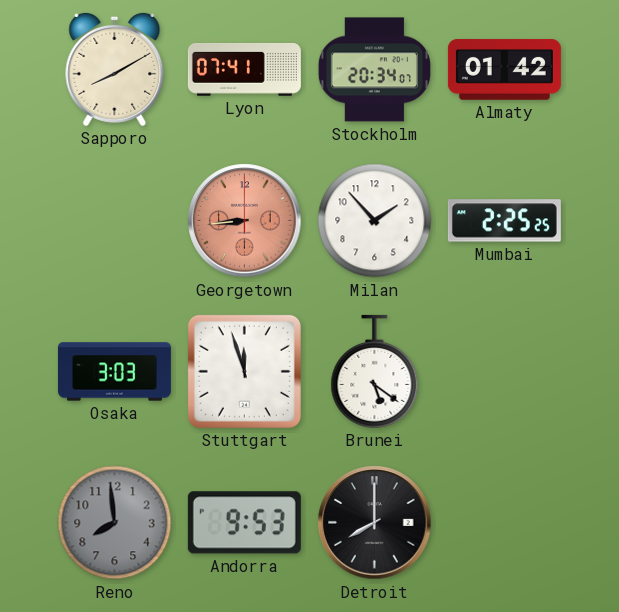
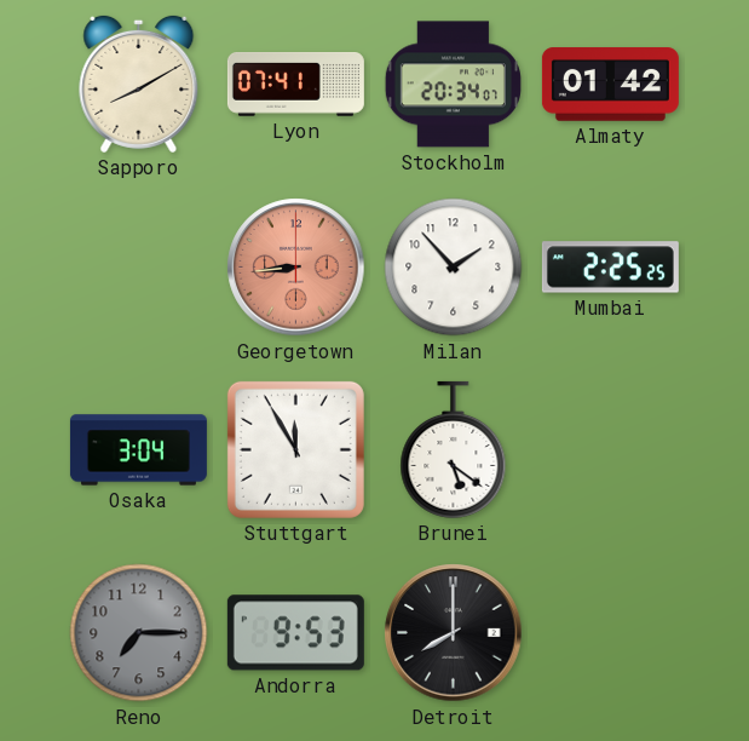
Osaka: 3:03 -> 3:04
Stuttgart: 11:57 -> 11:55
Reno: 7:59 -> 7:15
